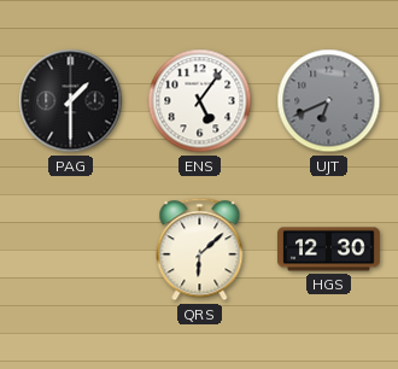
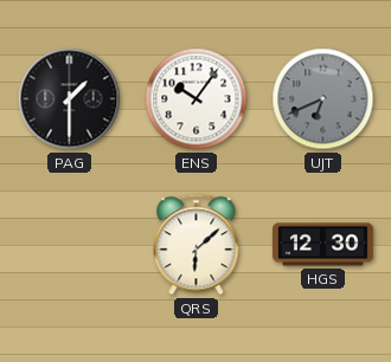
ENS: 5:06 -> 10:06
